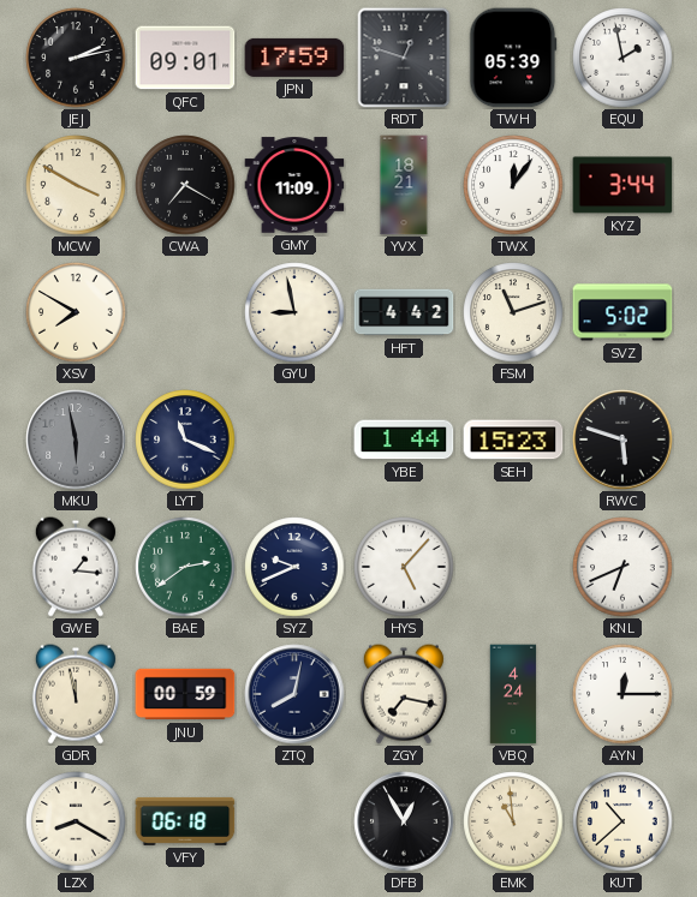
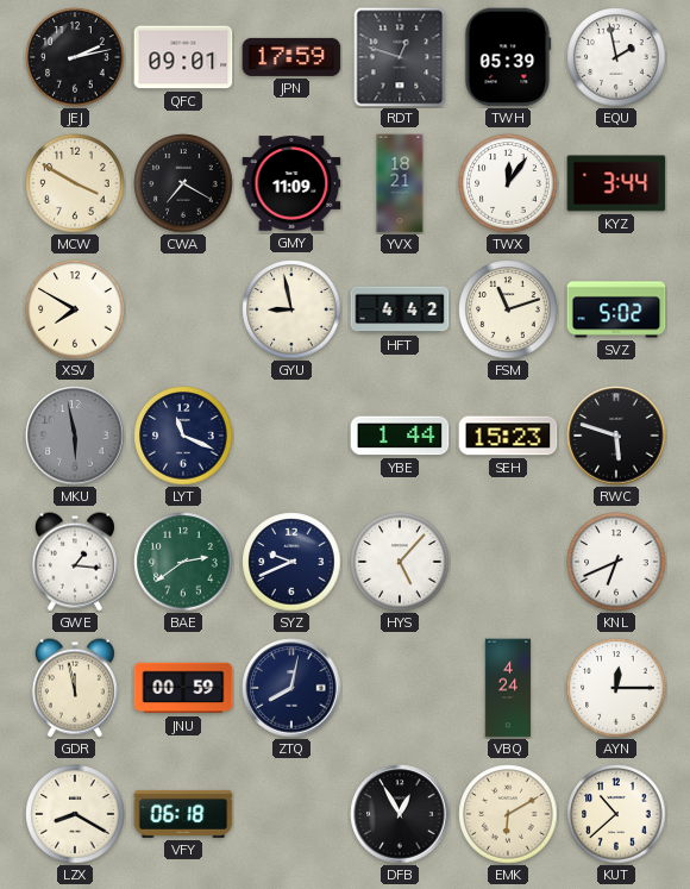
ZGY: 7:17 -> none
EMK: 10:59 -> 6:10
